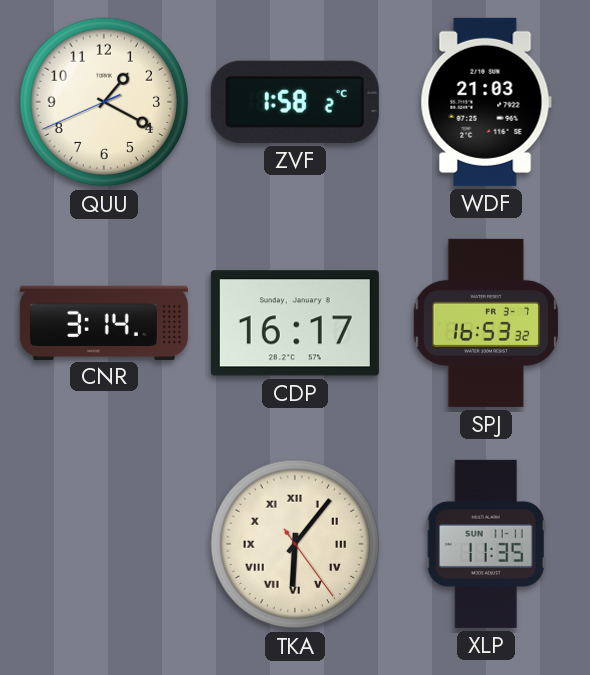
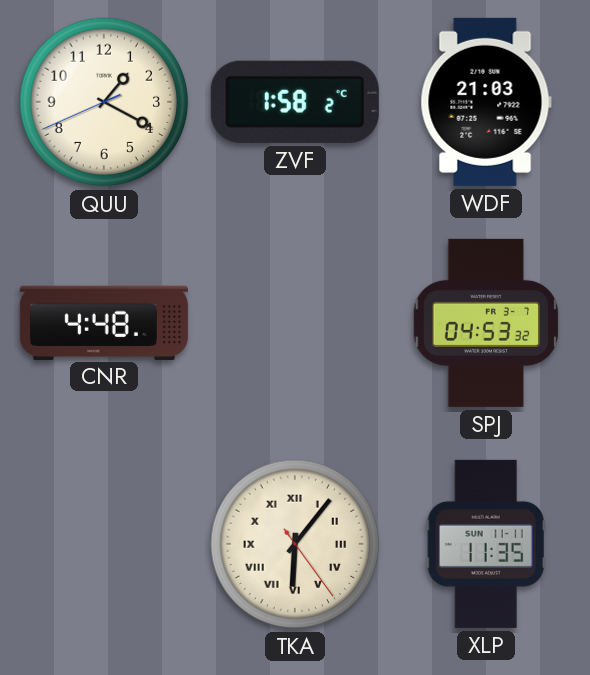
CNR: 3:14 -> 4:48
CDP: 16:17 -> none
SPJ: 16:53 -> 04:53
